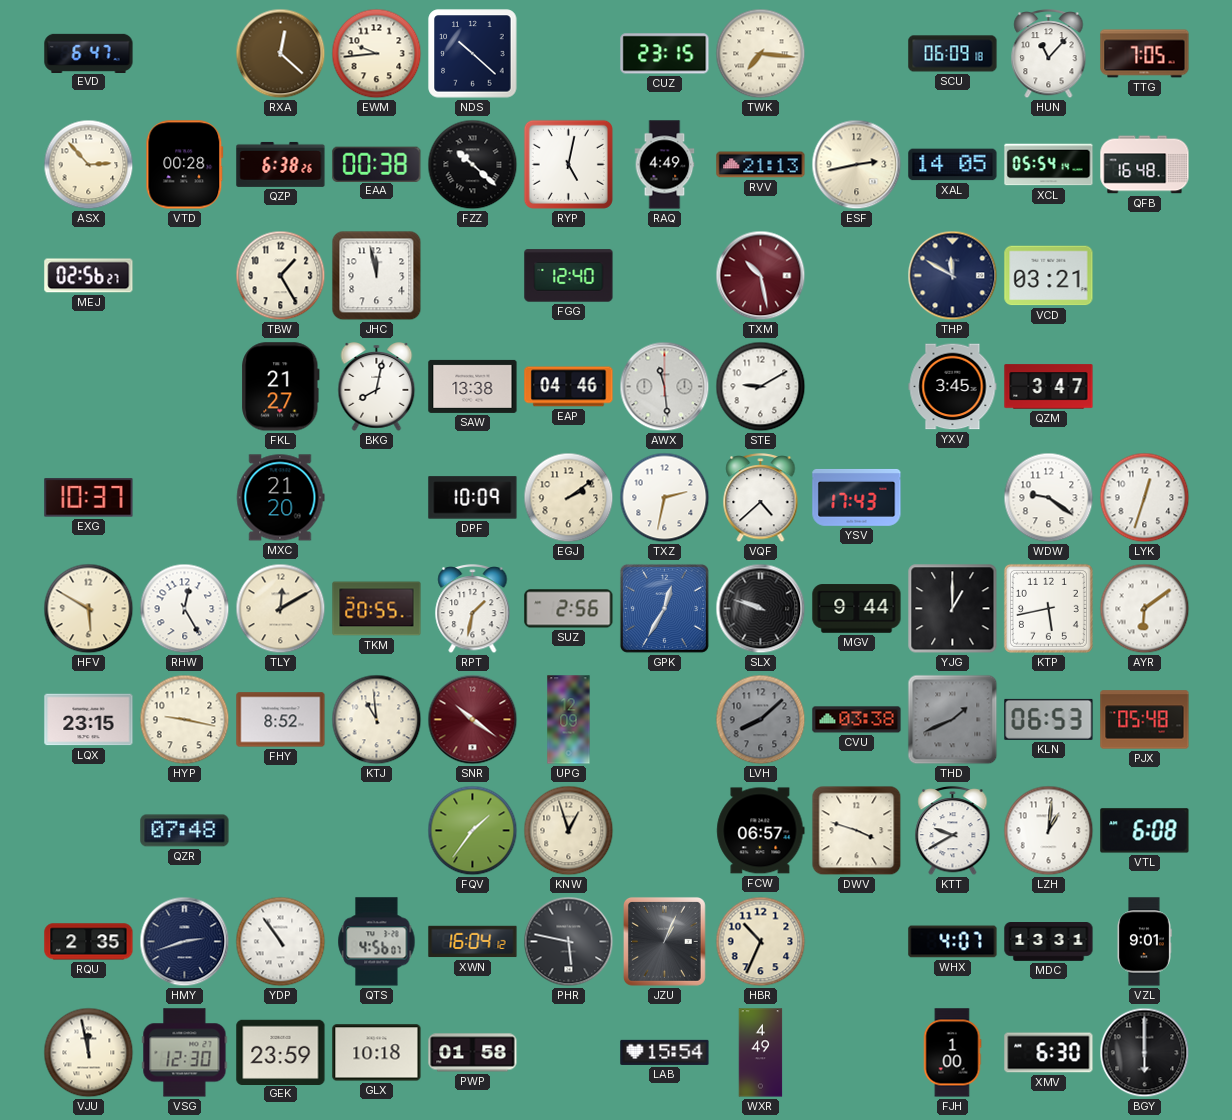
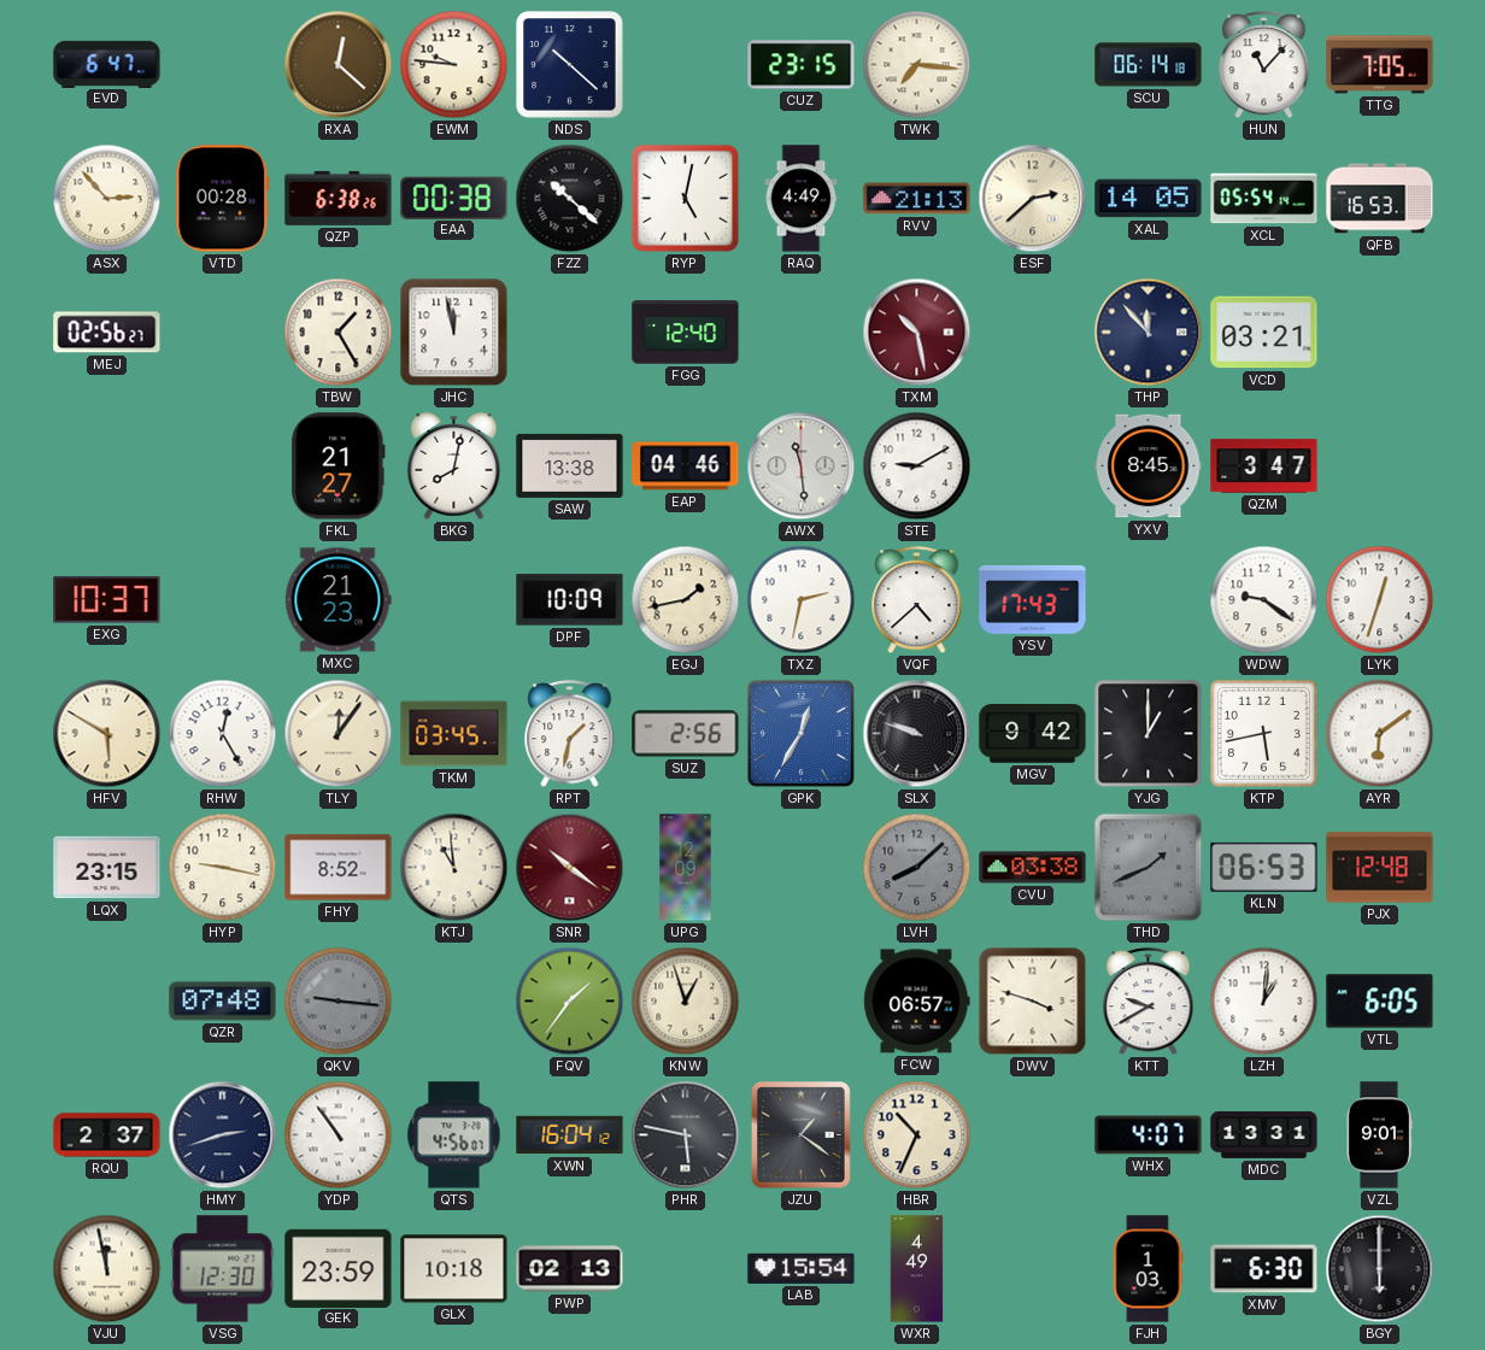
EWM: 9:44 -> 9:46
SCU: 06:09 -> 06:14
ESF: 2:43 -> 2:38
QFB: 16:48 -> 16:53
THP: 11:50 -> 11:53
YXV: 3:45 -> 8:45
MXC: 21:20 -> 21:23
EGJ: 2:09 -> 1:43
TLY: 12:10 -> 12:06
TKM: 20:55 -> 03:45
MGV: 9:44 -> 9:42
PJX: 05:48 -> 12:48
QKV: none -> 9:16
VTL: 6:08 -> 6:05
RQU: 2:35 -> 2:37
JZU: 1:04 -> 1:21
PWP: 01:58 -> 02:13
FJH: 1:00 -> 1:03
